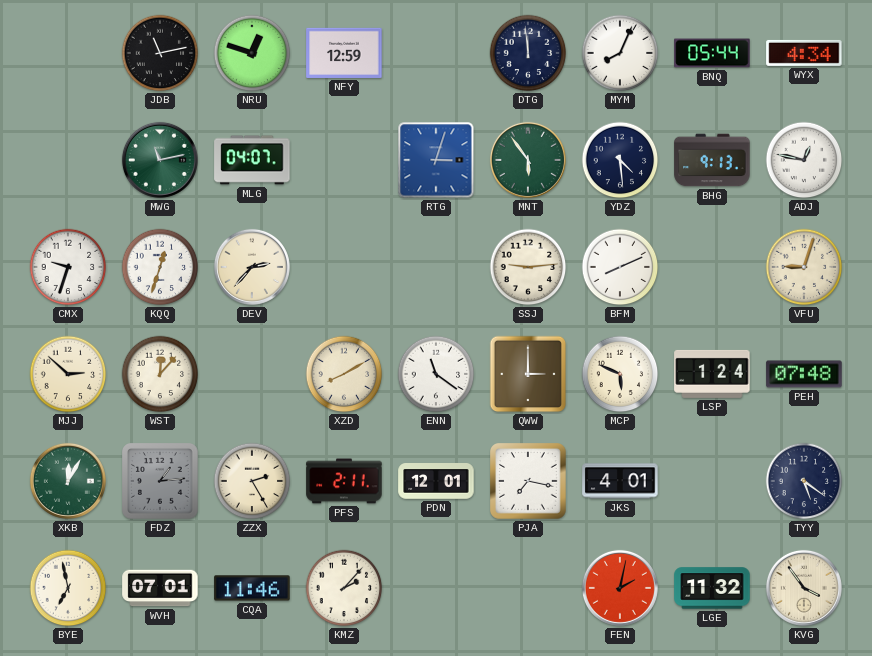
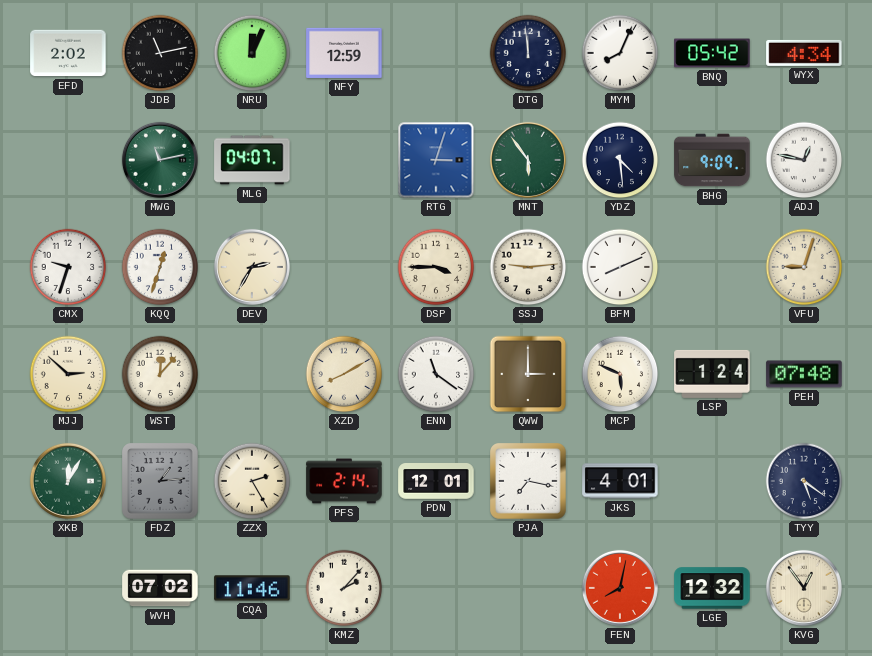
EFD: none -> 2:02
NRU: 12:48 -> 12:04
BNQ: 05:44 -> 05:42
BHG: 9:13 -> 9:09
DEV: 2:37 -> 2:35
DSP: none -> 3:45
PFS: 2:11 -> 2:14
BYE: 6:58 -> none
WVH: 07:01 -> 07:02
FEN: 2:02 -> 8:02
LGE: 11:32 -> 12:32
KVG: 3:54 -> 12:54
